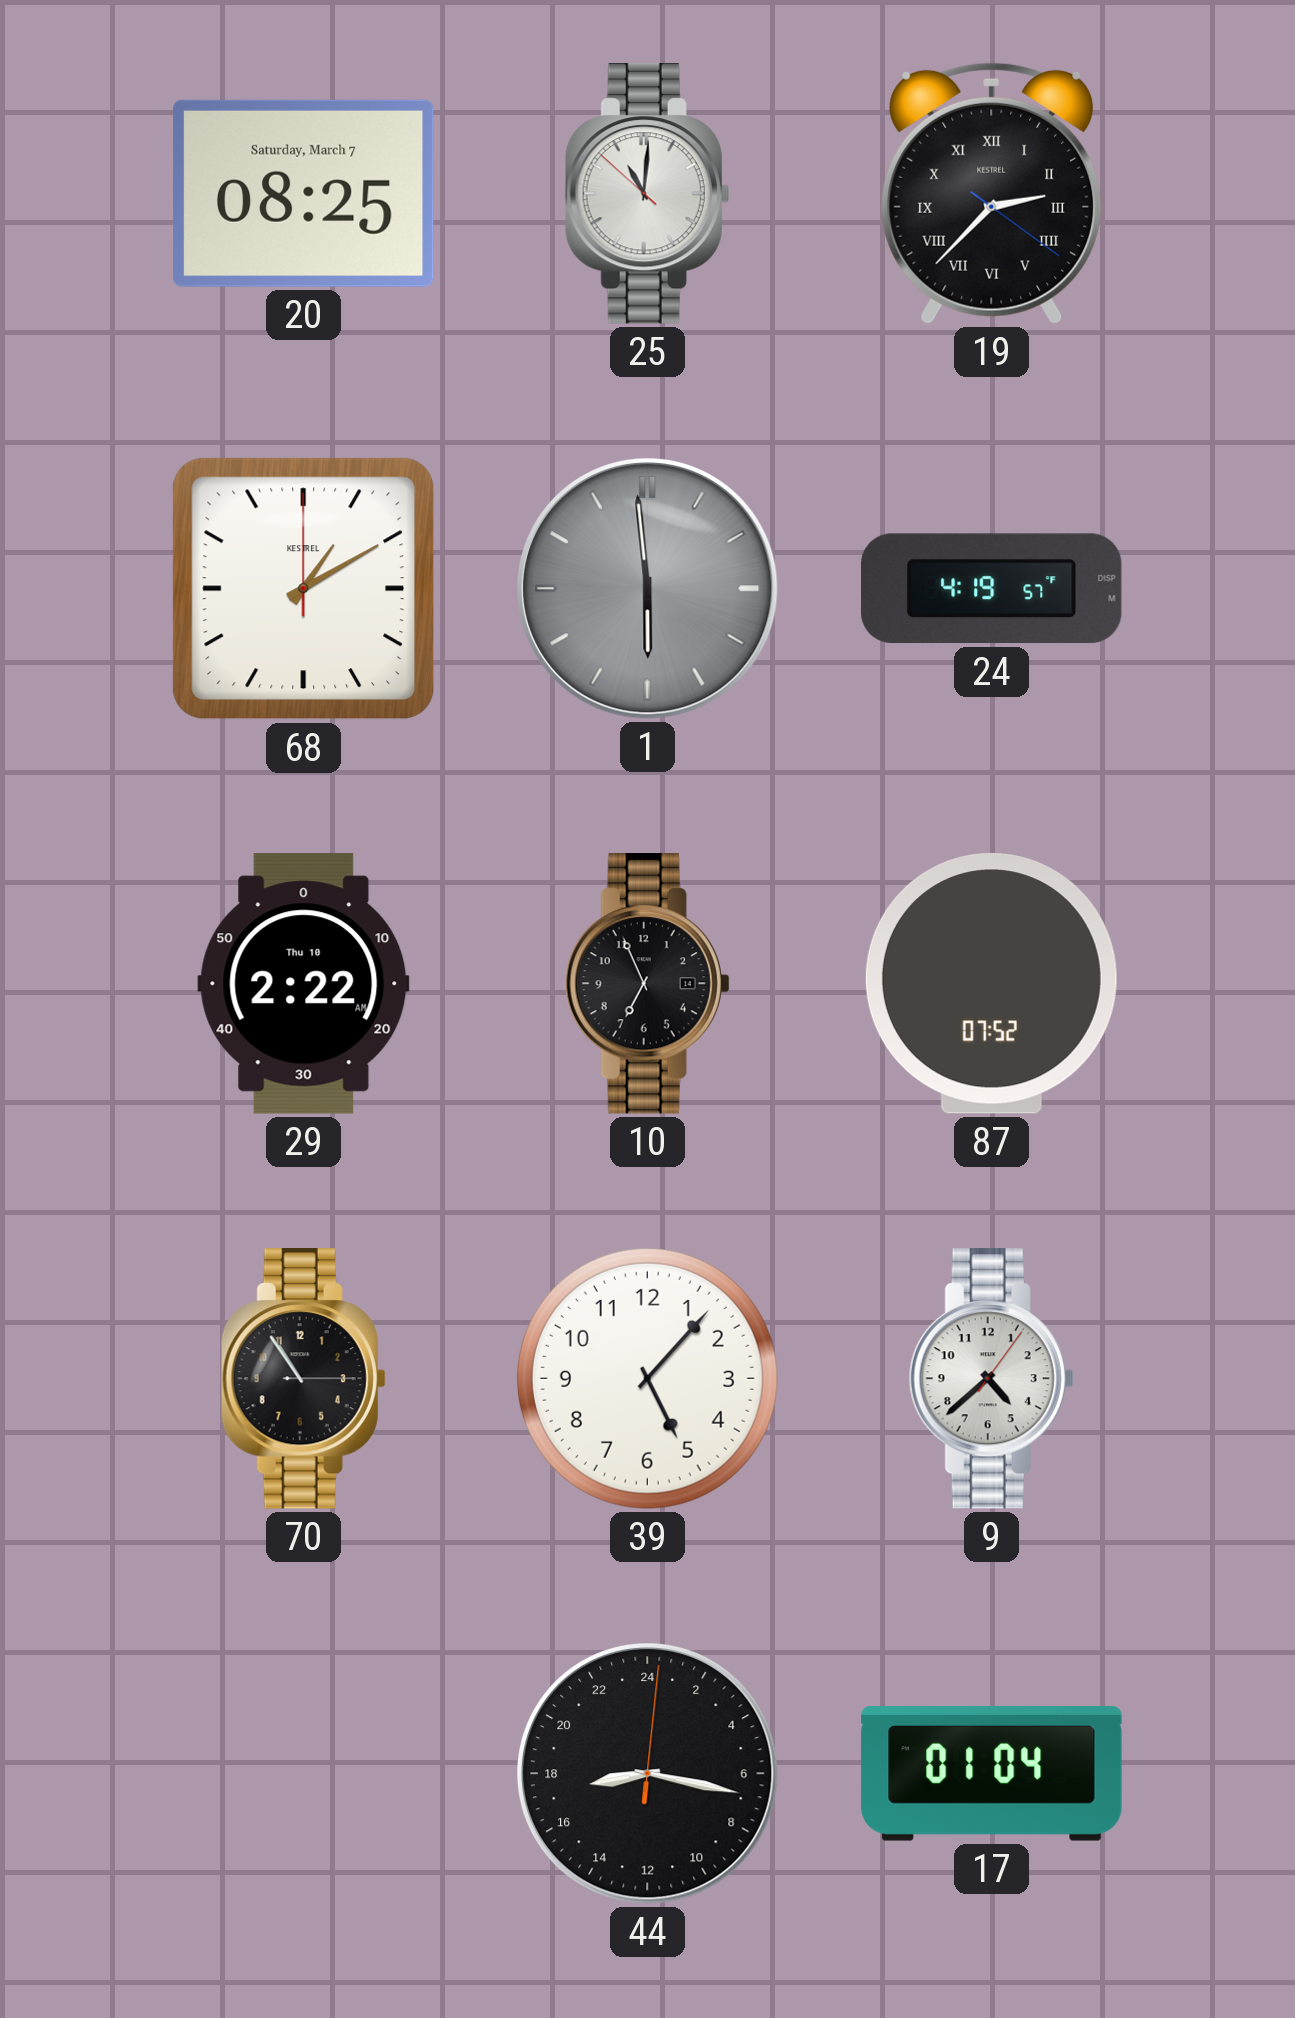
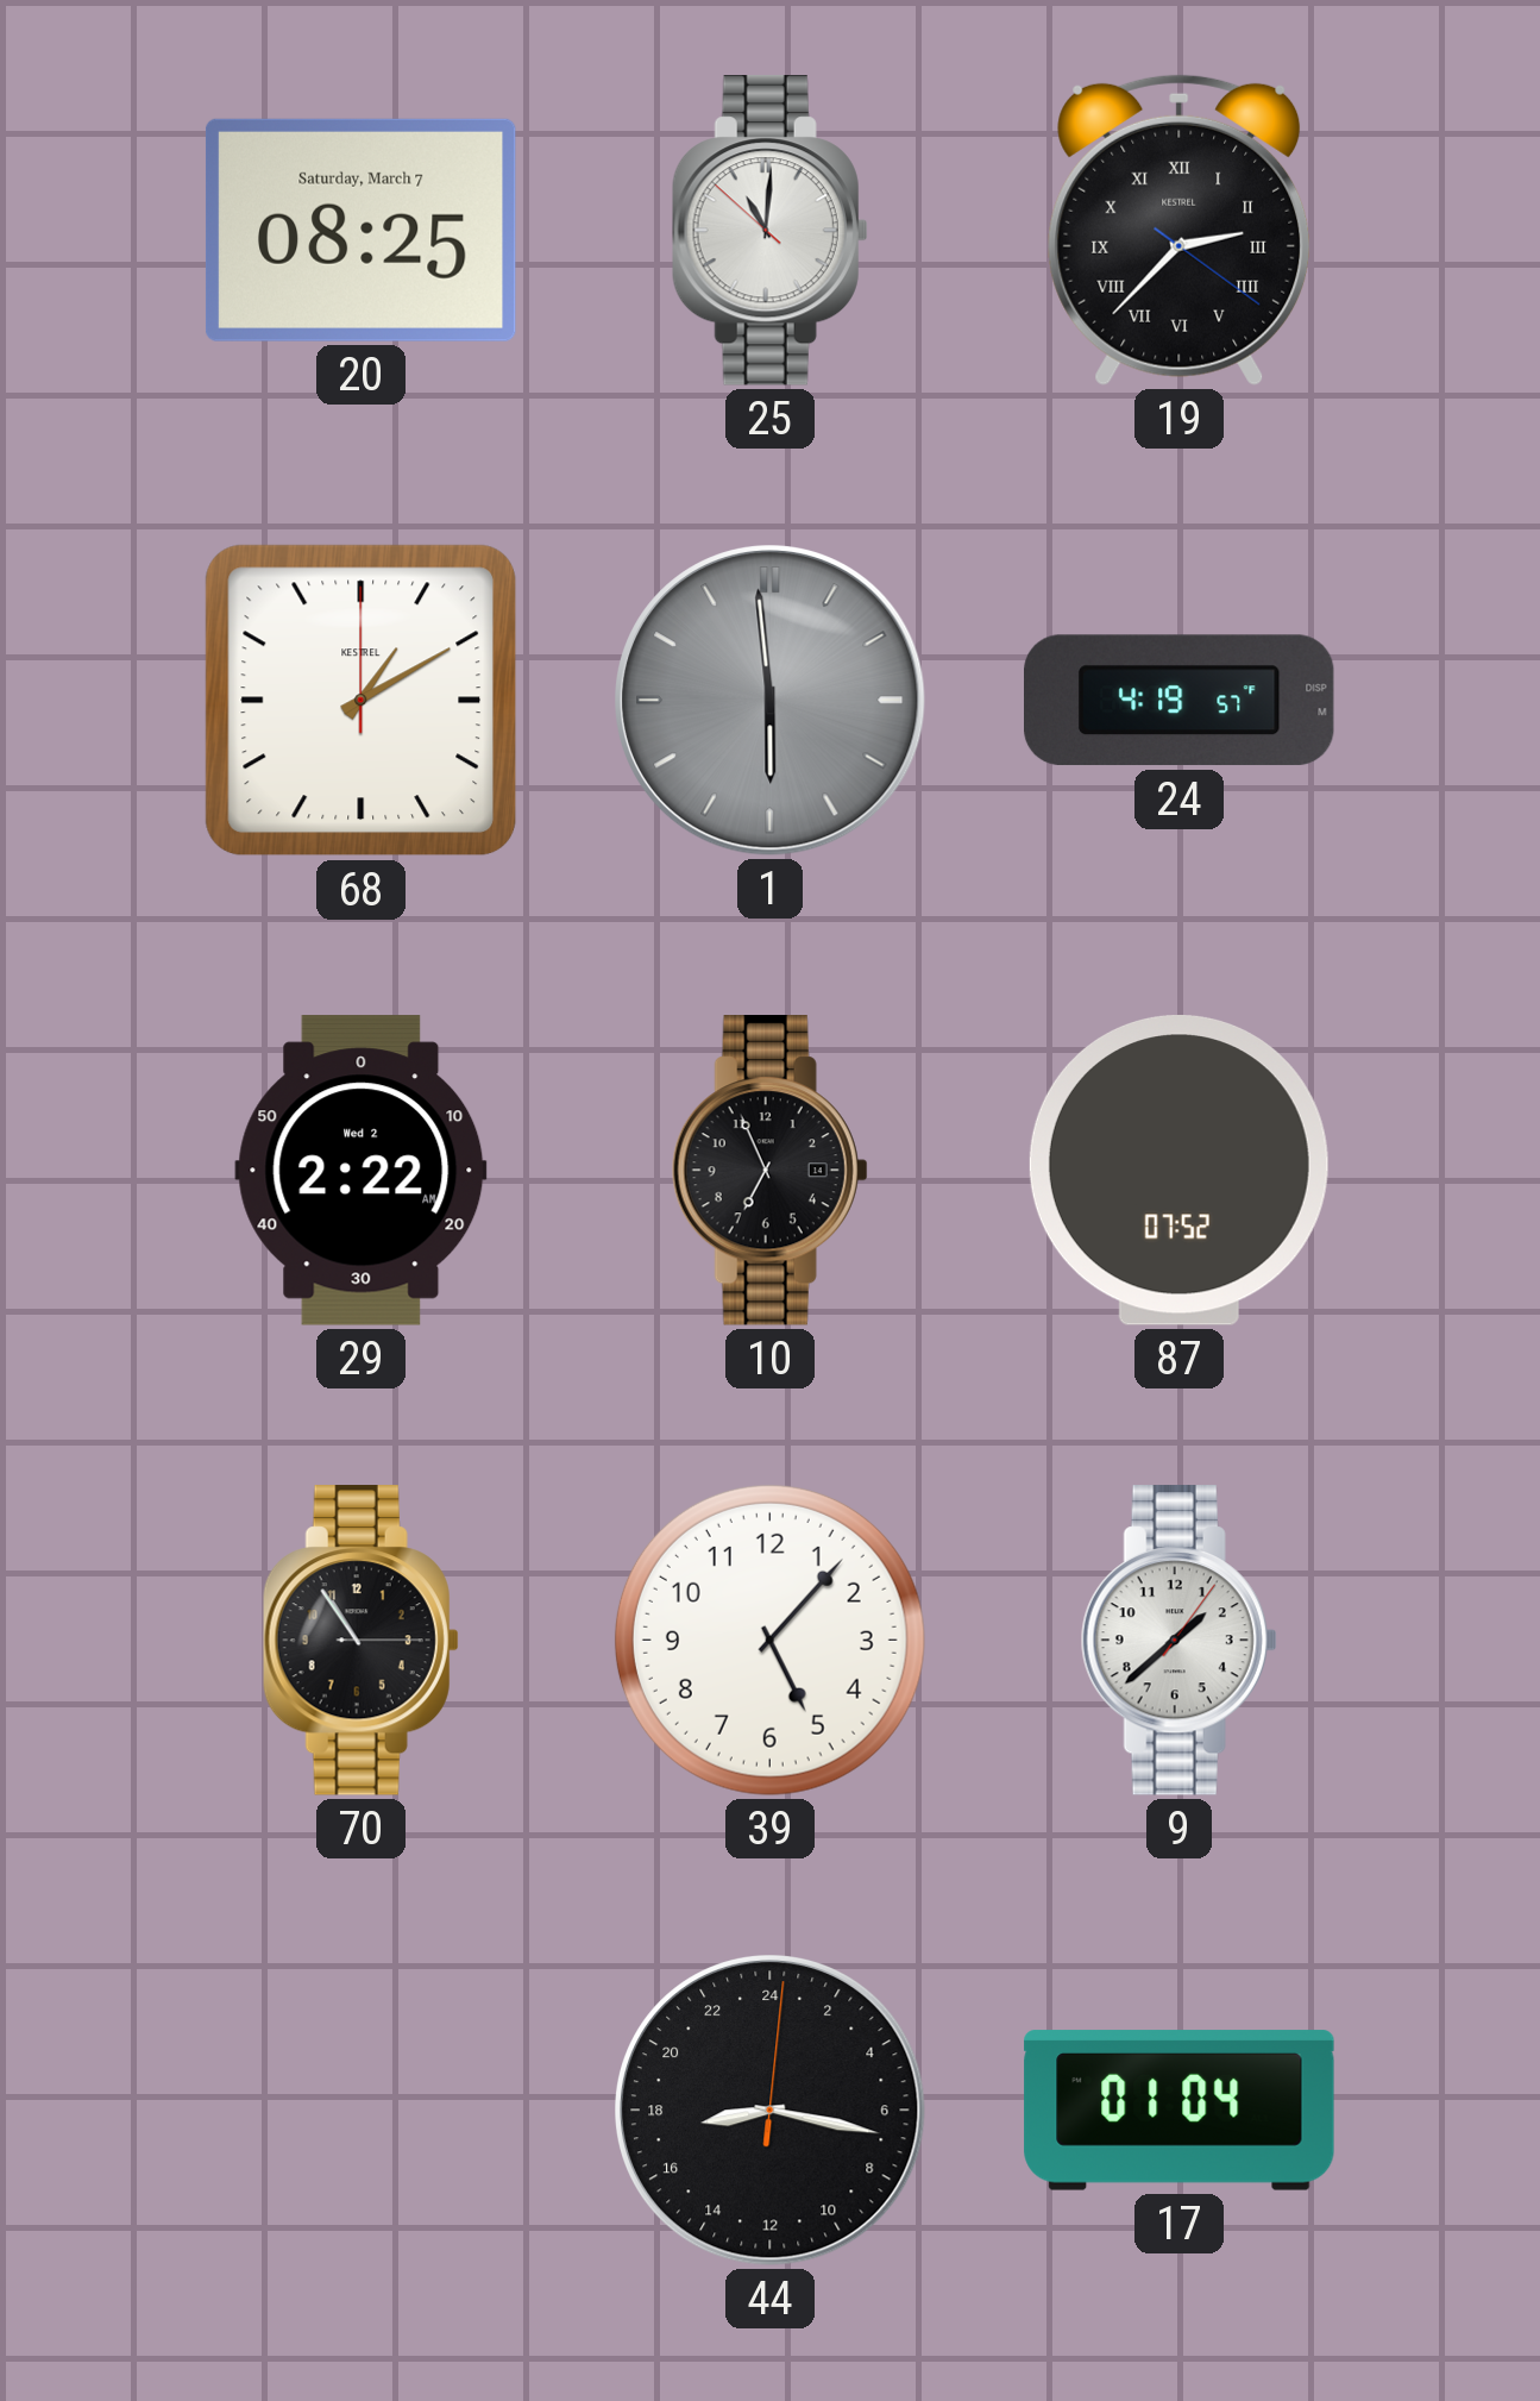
29 date: Thu 10 -> Wed 2
9: 4:38 -> 1:38
